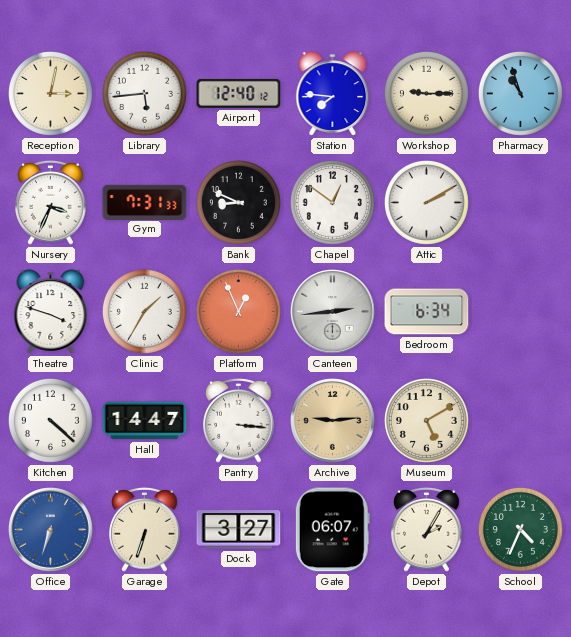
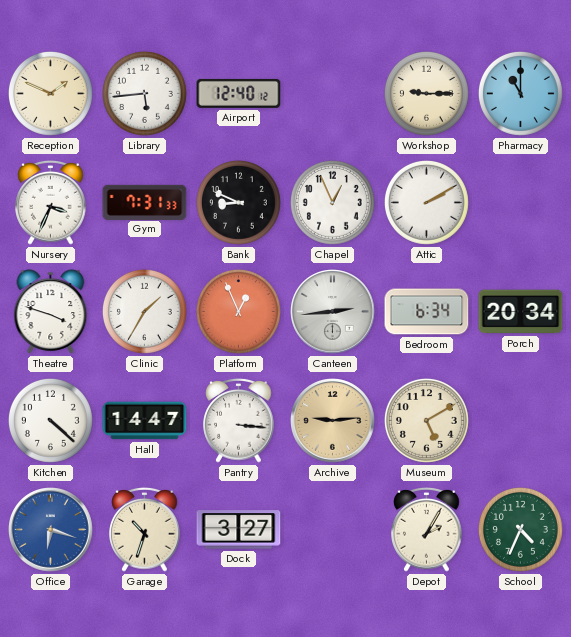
Reception: 3:02 -> 1:49
Station: 7:46 -> none
Pharmacy: 10:57 -> 11:00
Chapel: 12:51 -> 12:56
Porch: none -> 20:34
Office: 6:33 -> 6:18
Garage: 6:33 -> 10:33
Gate: 06:07 -> none
